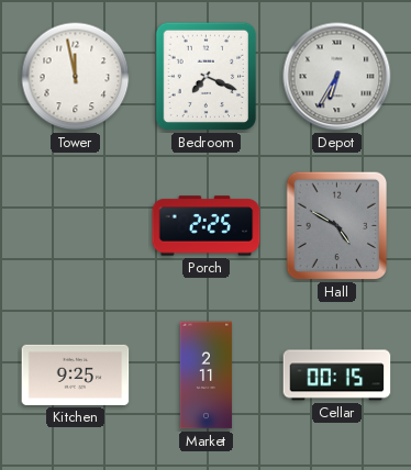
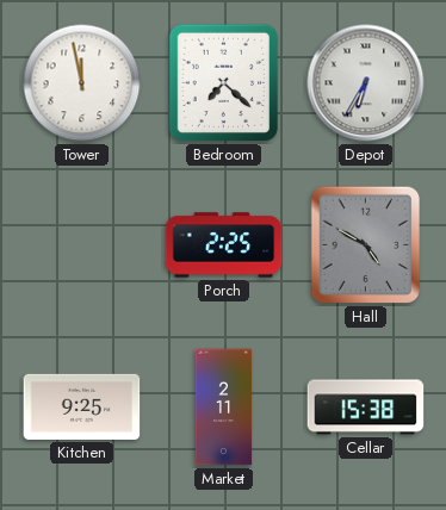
Bedroom: 7:19 -> 7:22
Cellar: 00:15 -> 15:38
